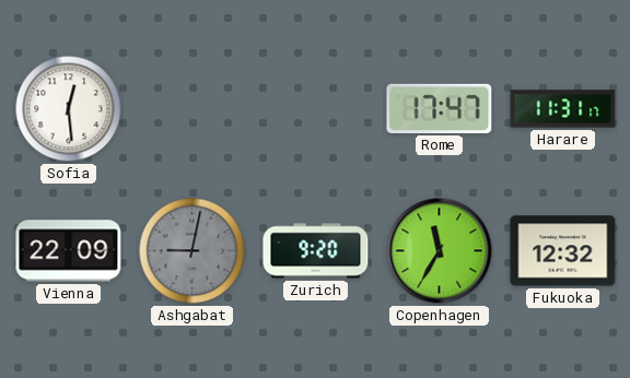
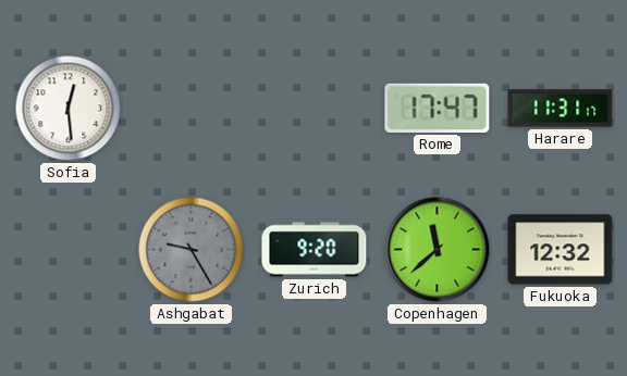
Vienna: 22:09 -> none
Ashgabat: 9:02 -> 9:25
Copenhagen: 11:35 -> 11:38
